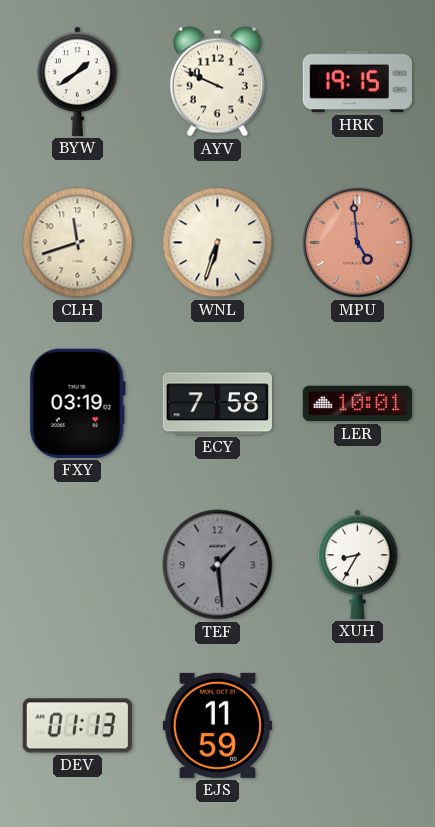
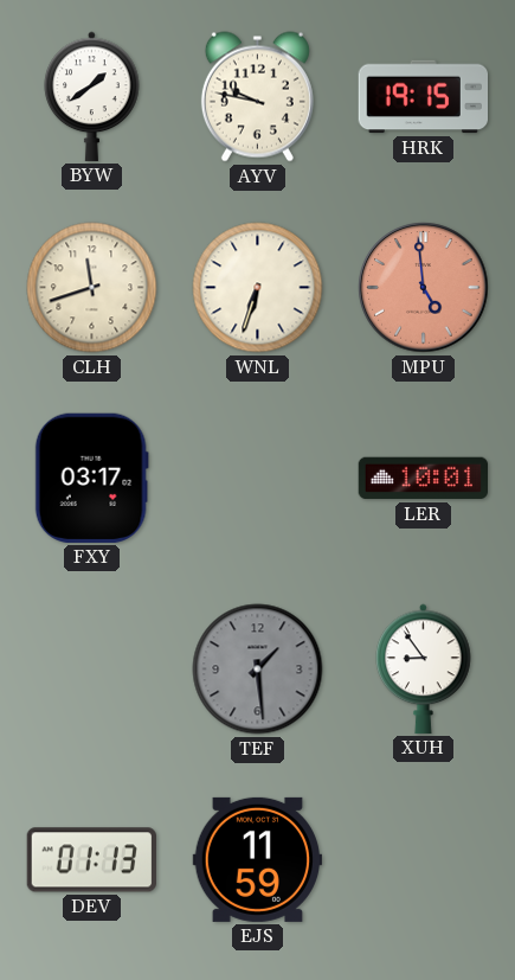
AYV: 9:49 -> 9:47
FXY: 03:19 -> 03:17
ECY: 7:58 -> none
XUH: 8:35 -> 8:54
